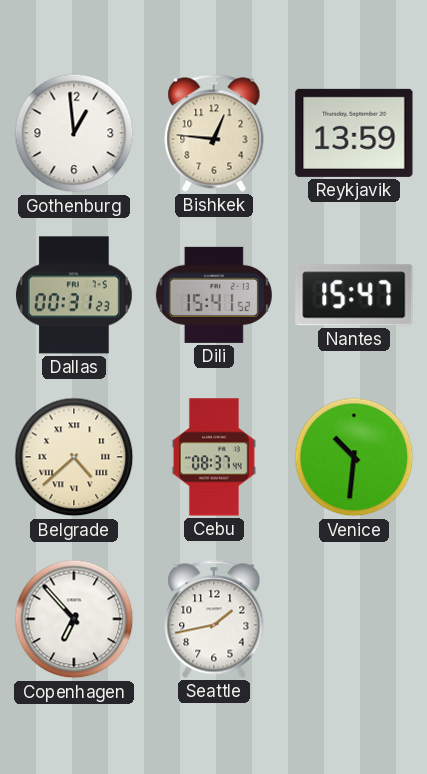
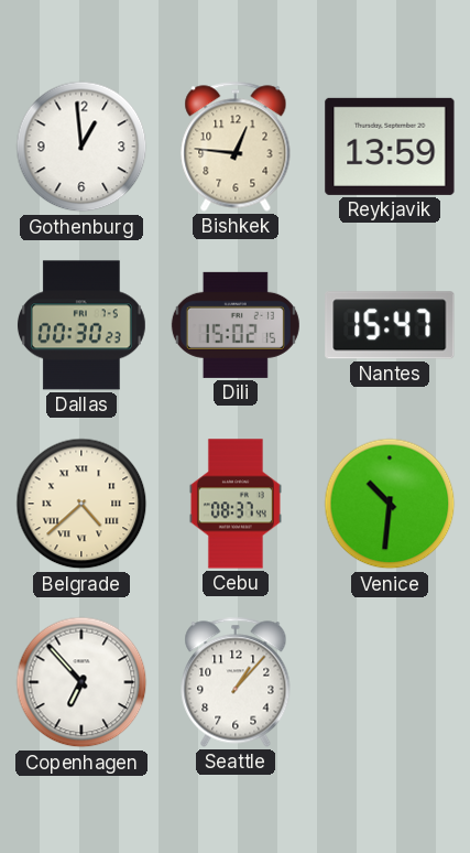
Dallas: 00:31 -> 00:30
Dili: 15:41 -> 15:02
Seattle: 1:43 -> 1:07
